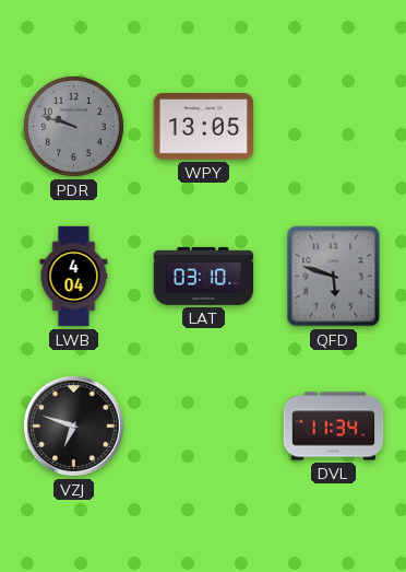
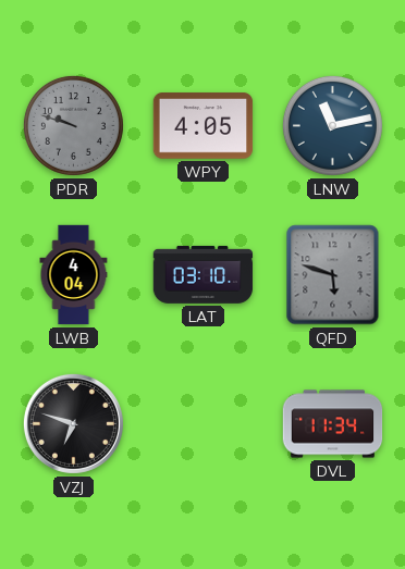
WPY: 13:05 -> 4:05
LNW: none -> 11:13
